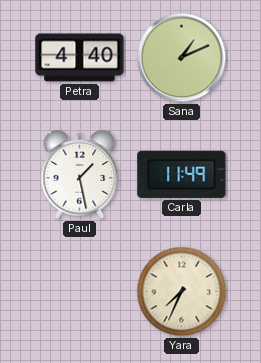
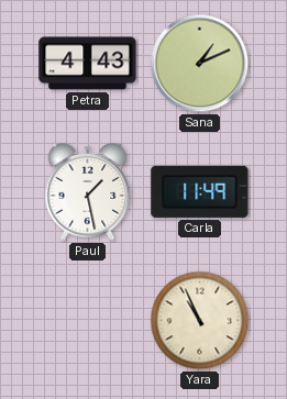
Petra: 4:40 -> 4:43
Yara: 7:34 -> 10:56
